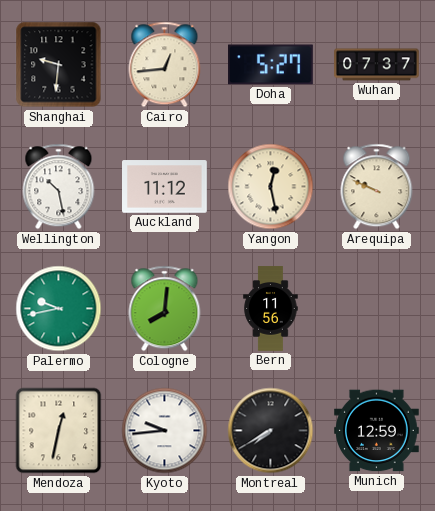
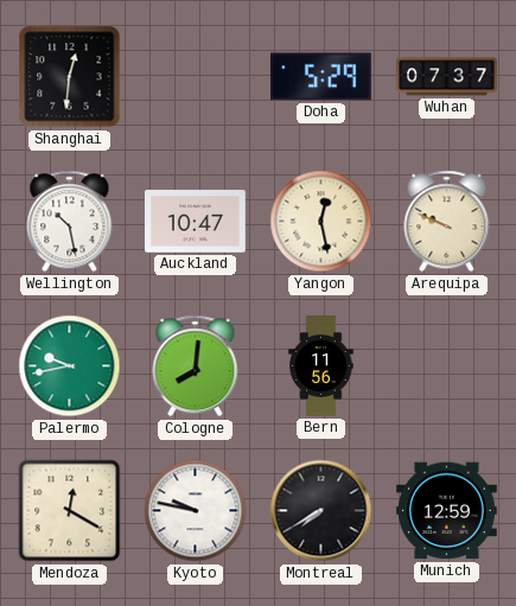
Shanghai: 9:31 -> 12:31
Cairo: 12:44 -> none
Doha: 5:27 -> 5:29
Auckland: 11:12 -> 10:47
Mendoza: 12:32 -> 12:20
Kyoto: 9:44 -> 9:47
